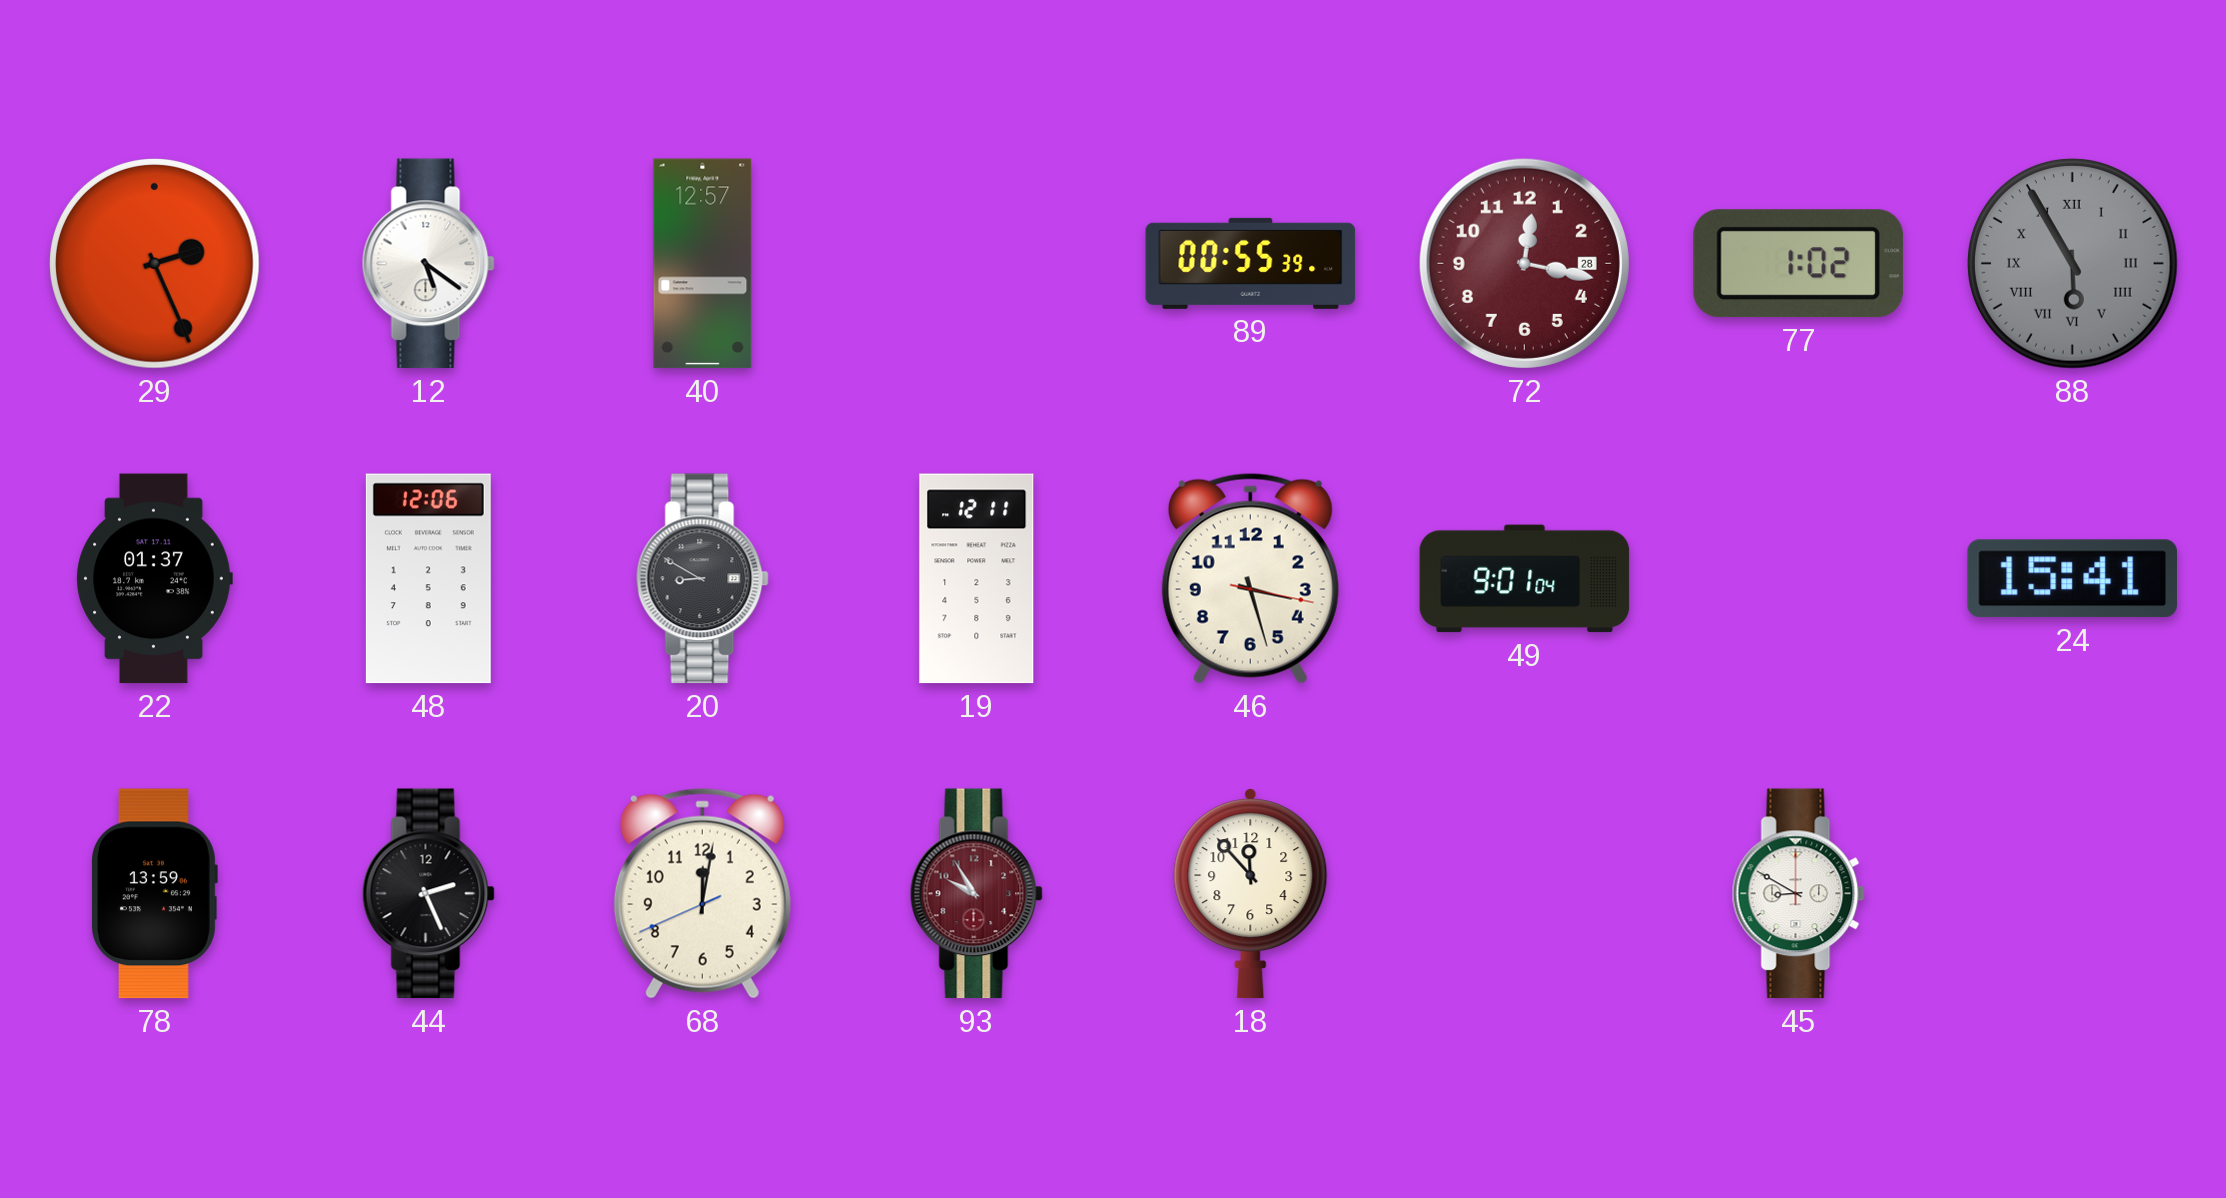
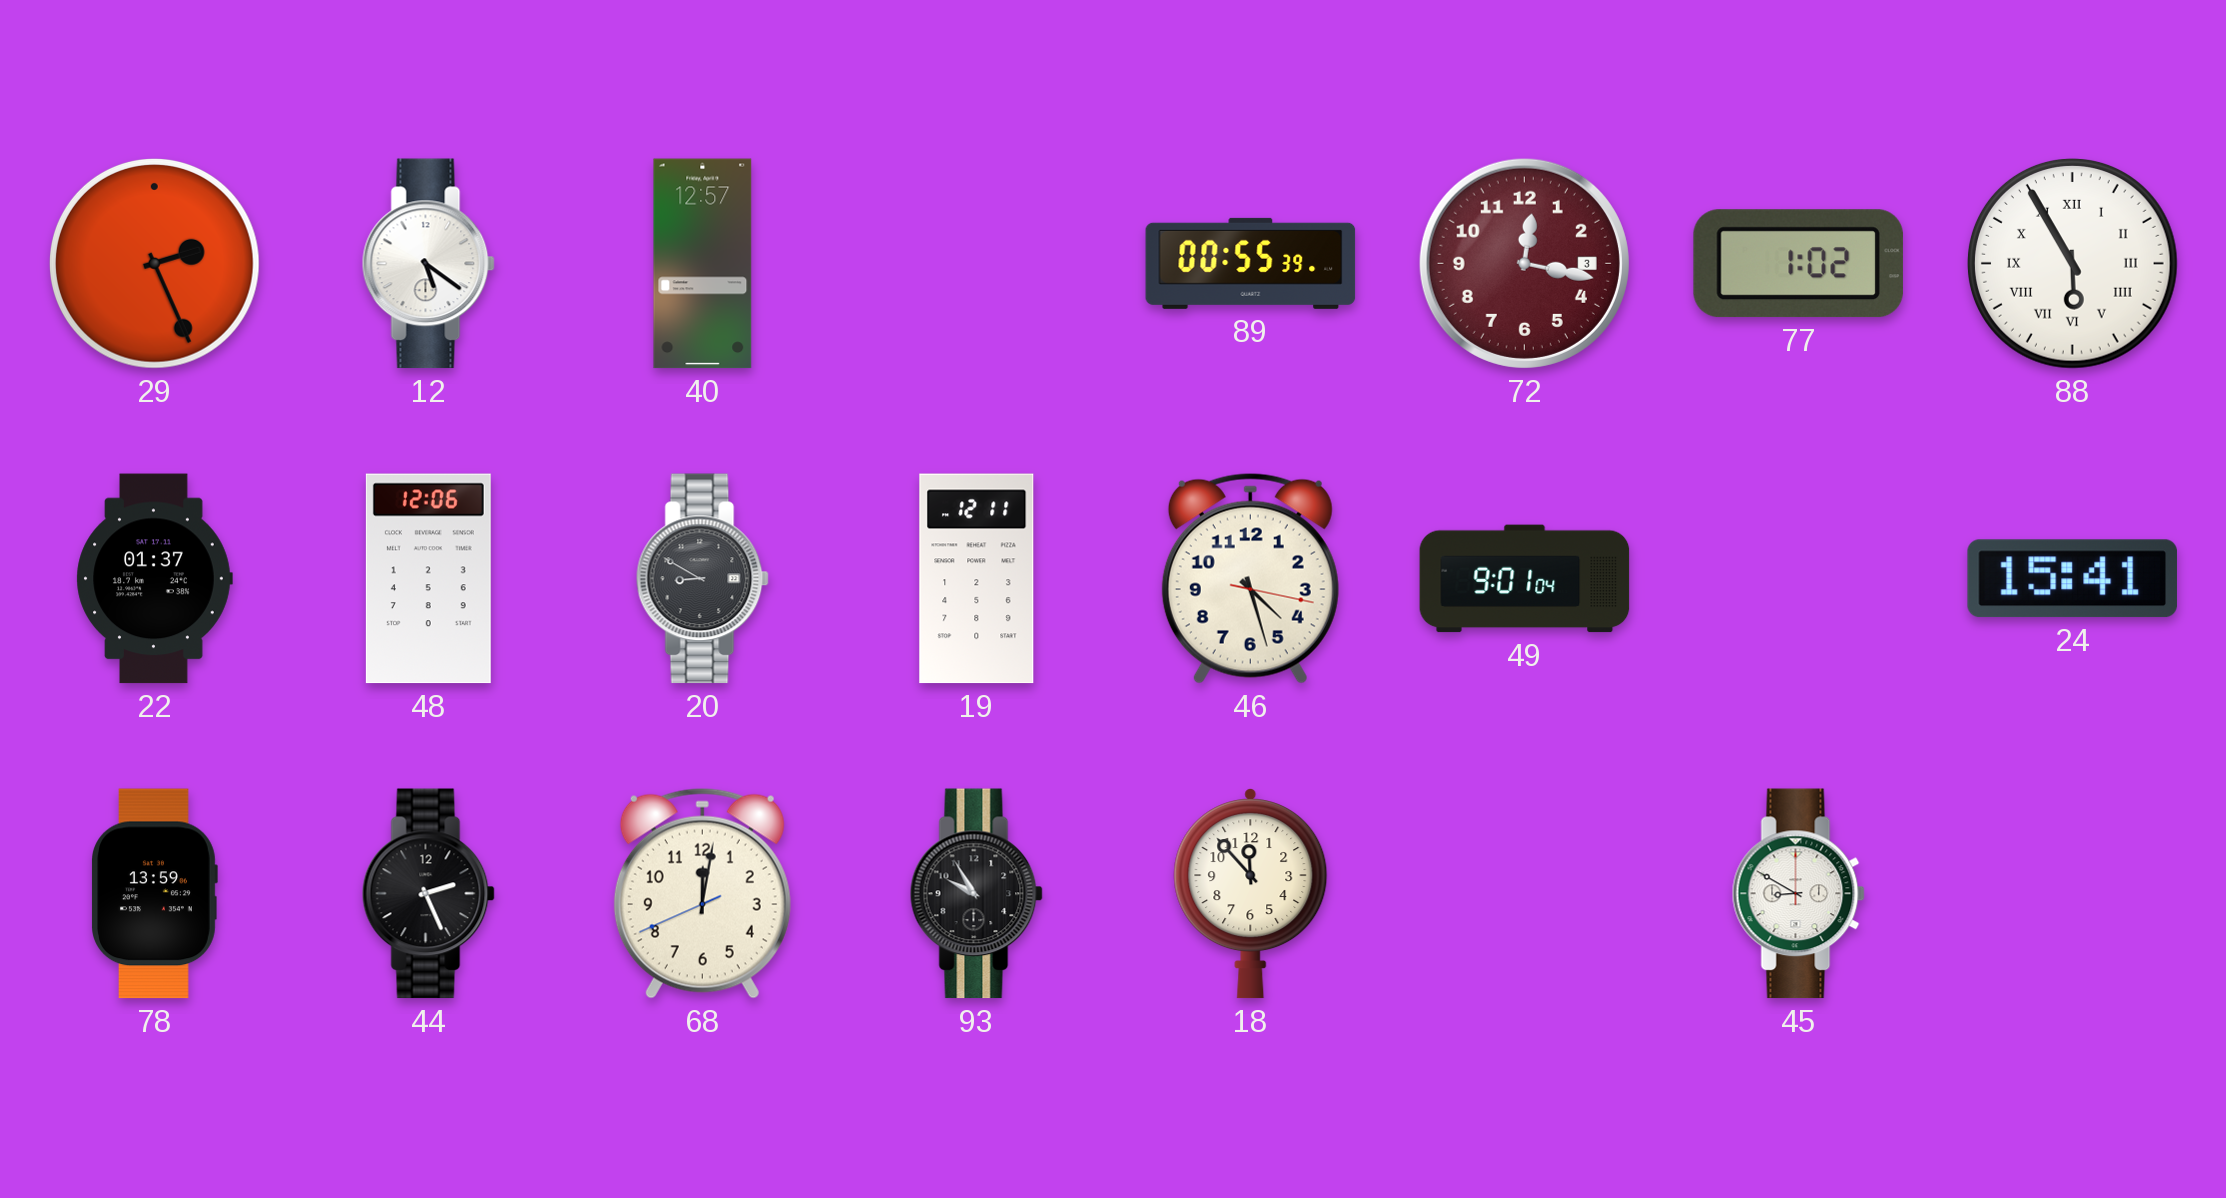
72 date: 28 -> 3
88 dial: grey -> white
46: 3:27 -> 4:27
93 dial: burgundy -> black
